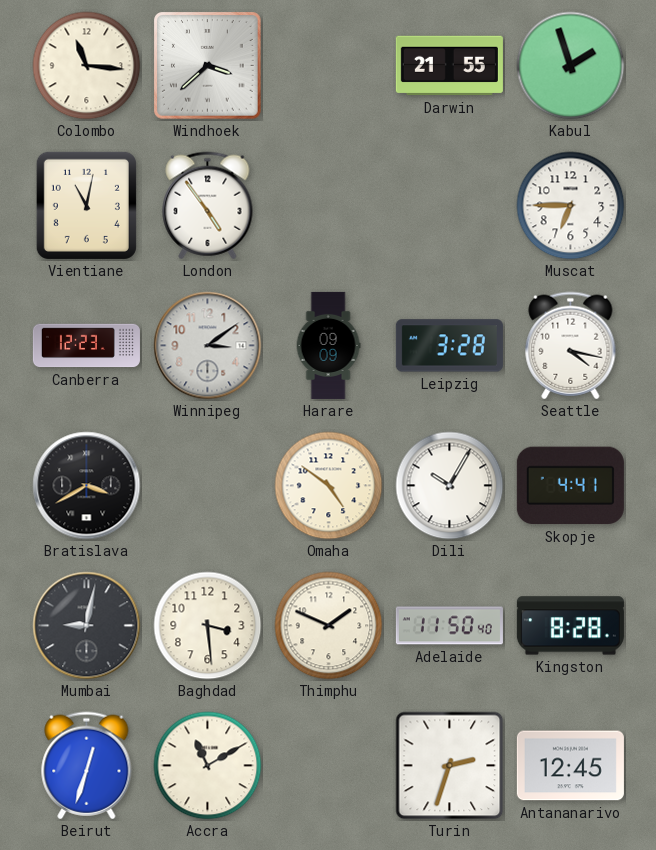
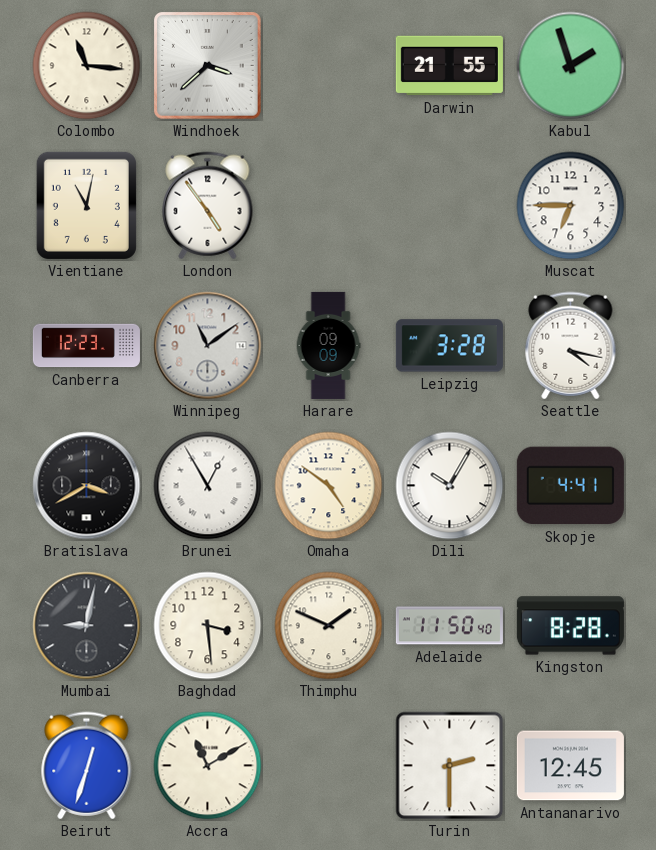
Winnipeg: 3:09 -> 11:09
Brunei: none -> 12:55
Turin: 2:33 -> 2:30
